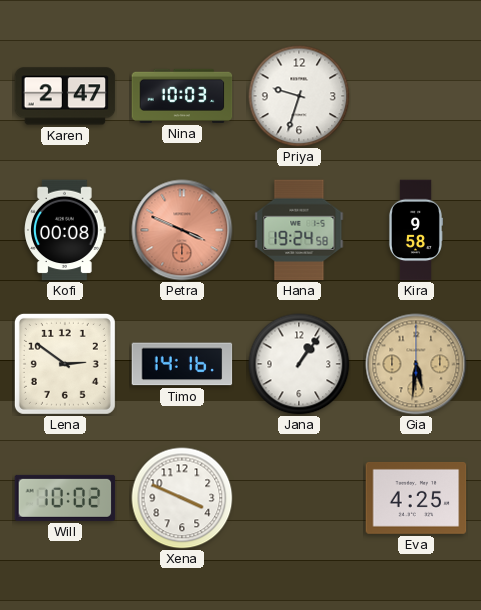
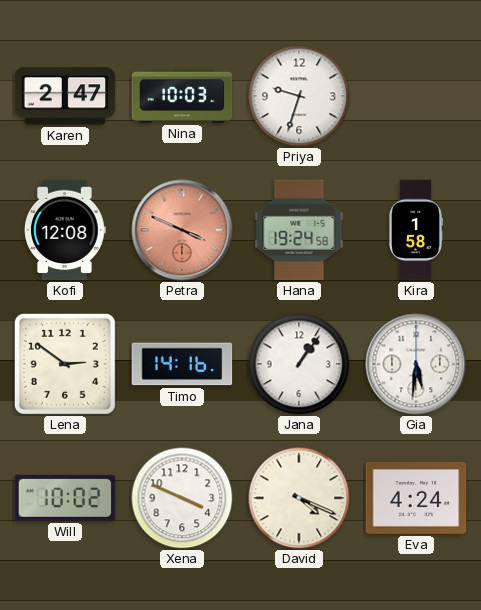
Kofi: 00:08 -> 12:08
Kira: 9:58 -> 1:58
Gia dial: champagne -> white
David: none -> 4:19
Eva: 4:25 -> 4:24
